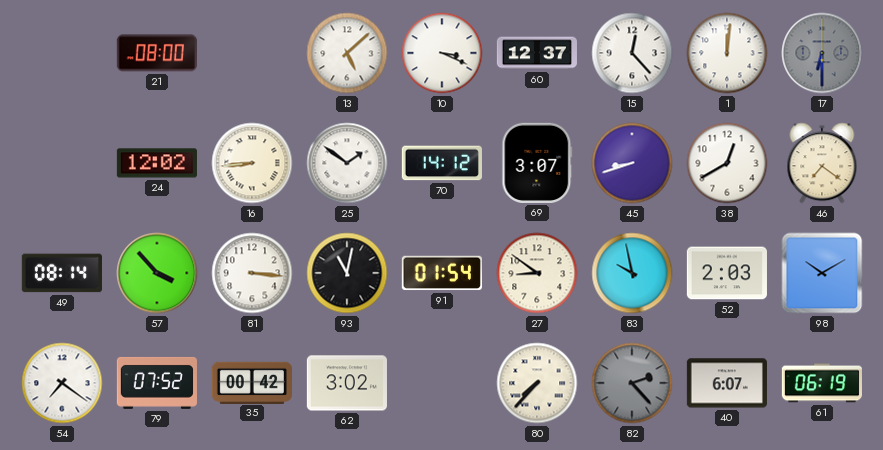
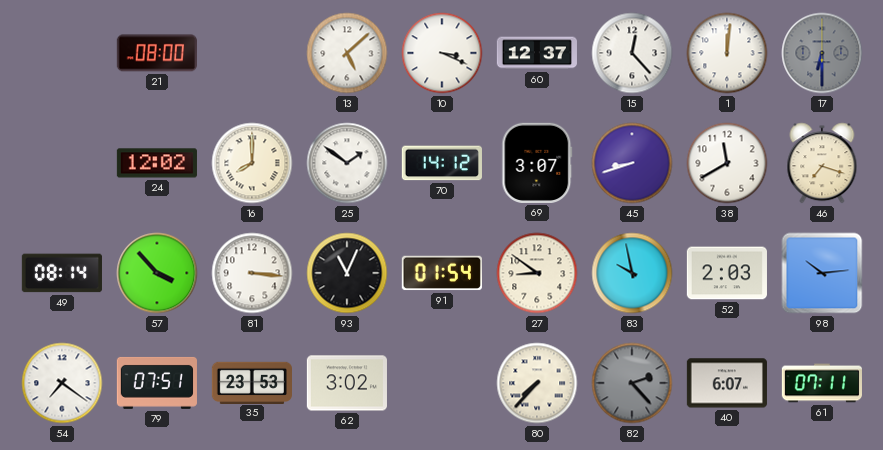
16: 8:44 -> 8:00
38: 12:40 -> 11:40
46: 7:21 -> 7:18
93: 11:02 -> 11:04
98: 10:10 -> 10:14
79: 07:52 -> 07:51
35: 00:42 -> 23:53
61: 06:19 -> 07:11
